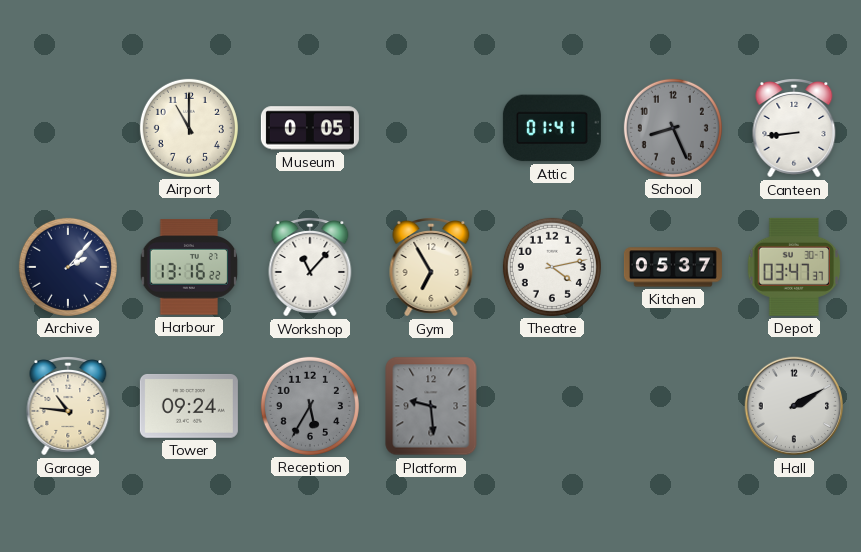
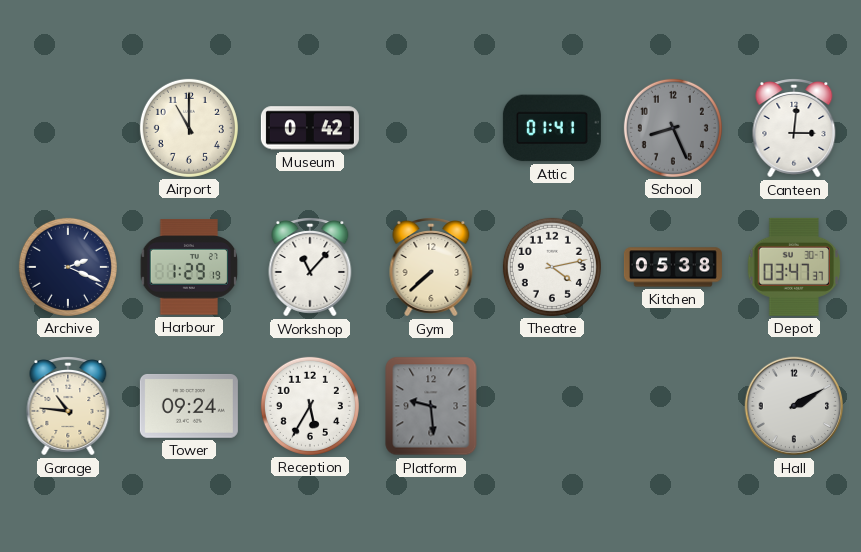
Museum: 0:05 -> 0:42
Canteen: 8:44 -> 3:01
Archive: 2:07 -> 2:19
Harbour: 13:16 -> 1:29
Gym: 6:55 -> 7:38
Kitchen: 05:37 -> 05:38
Reception dial: grey -> white
